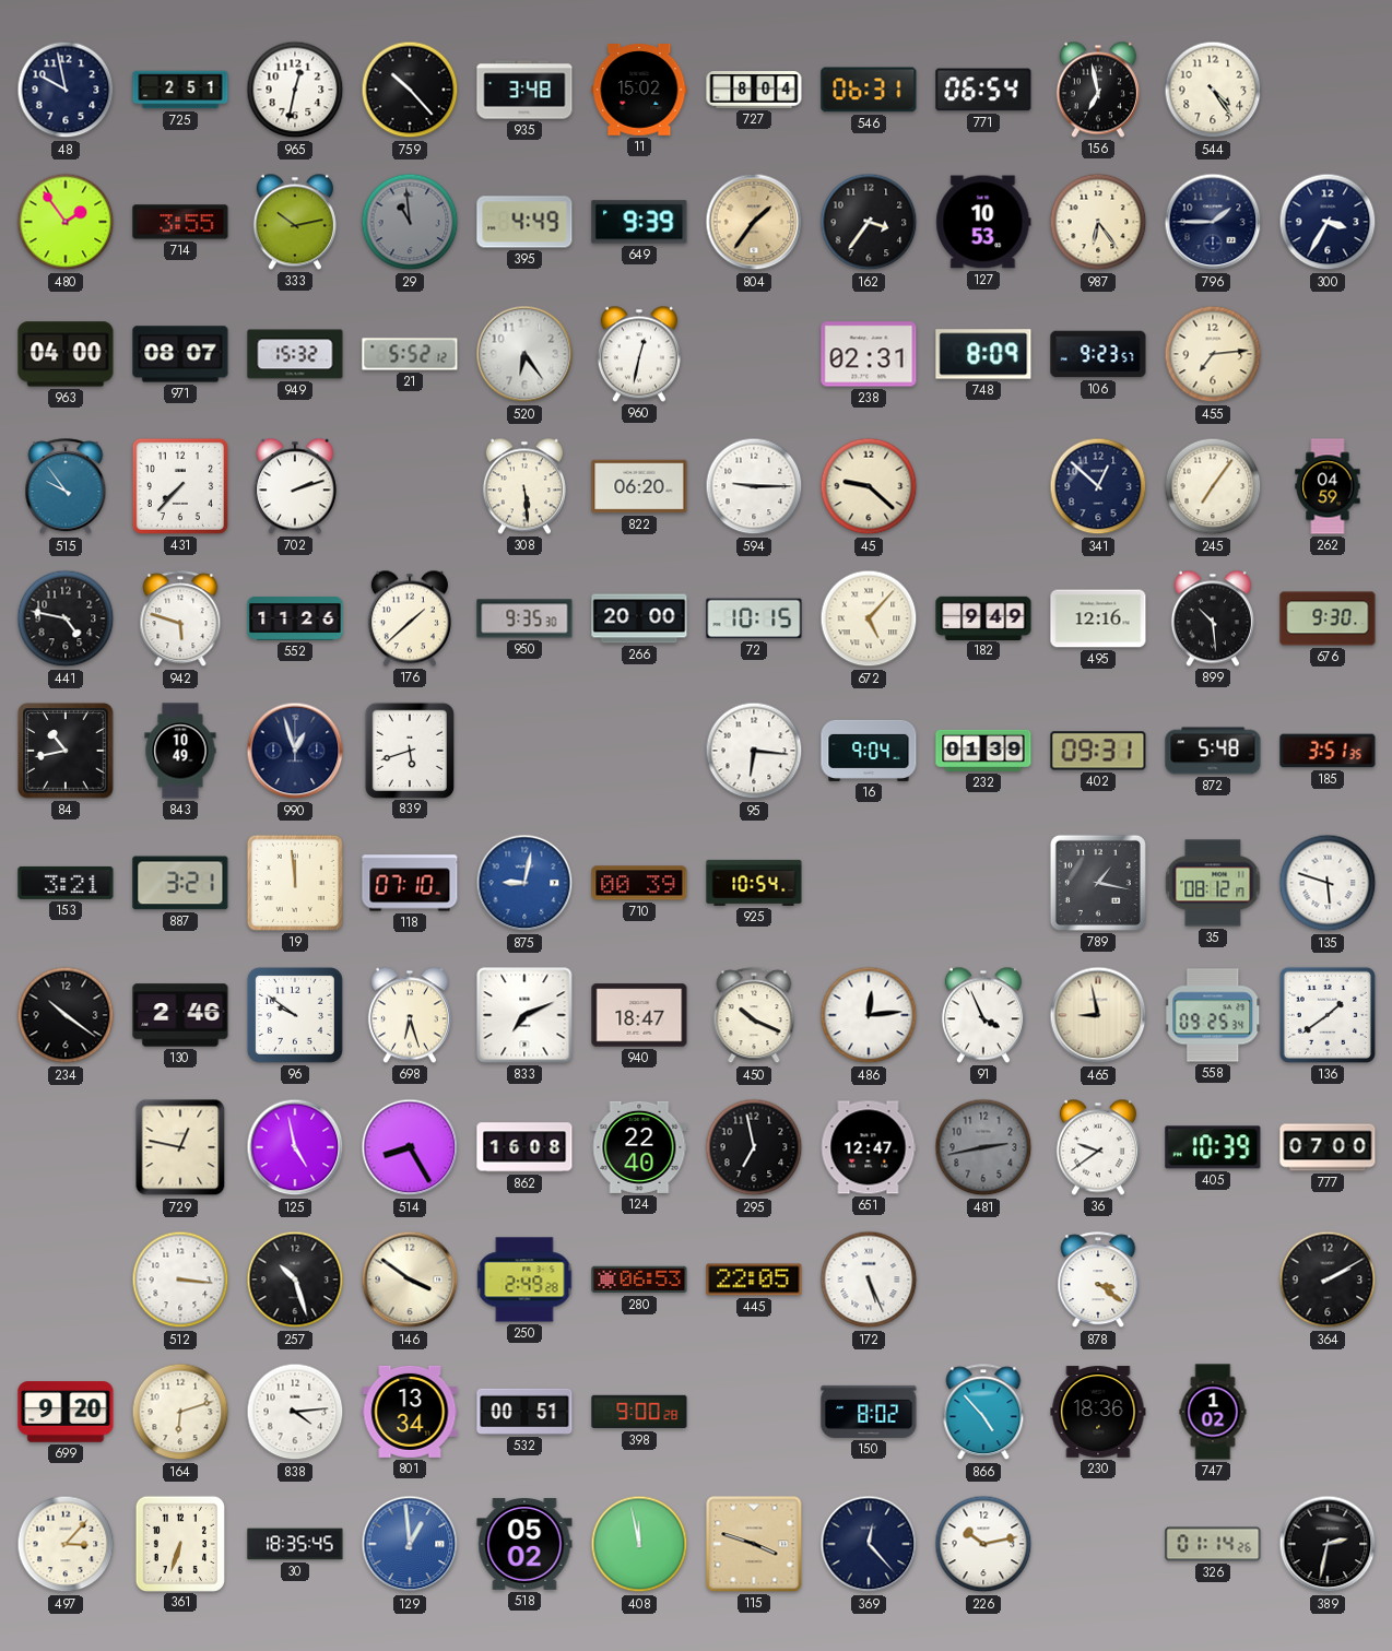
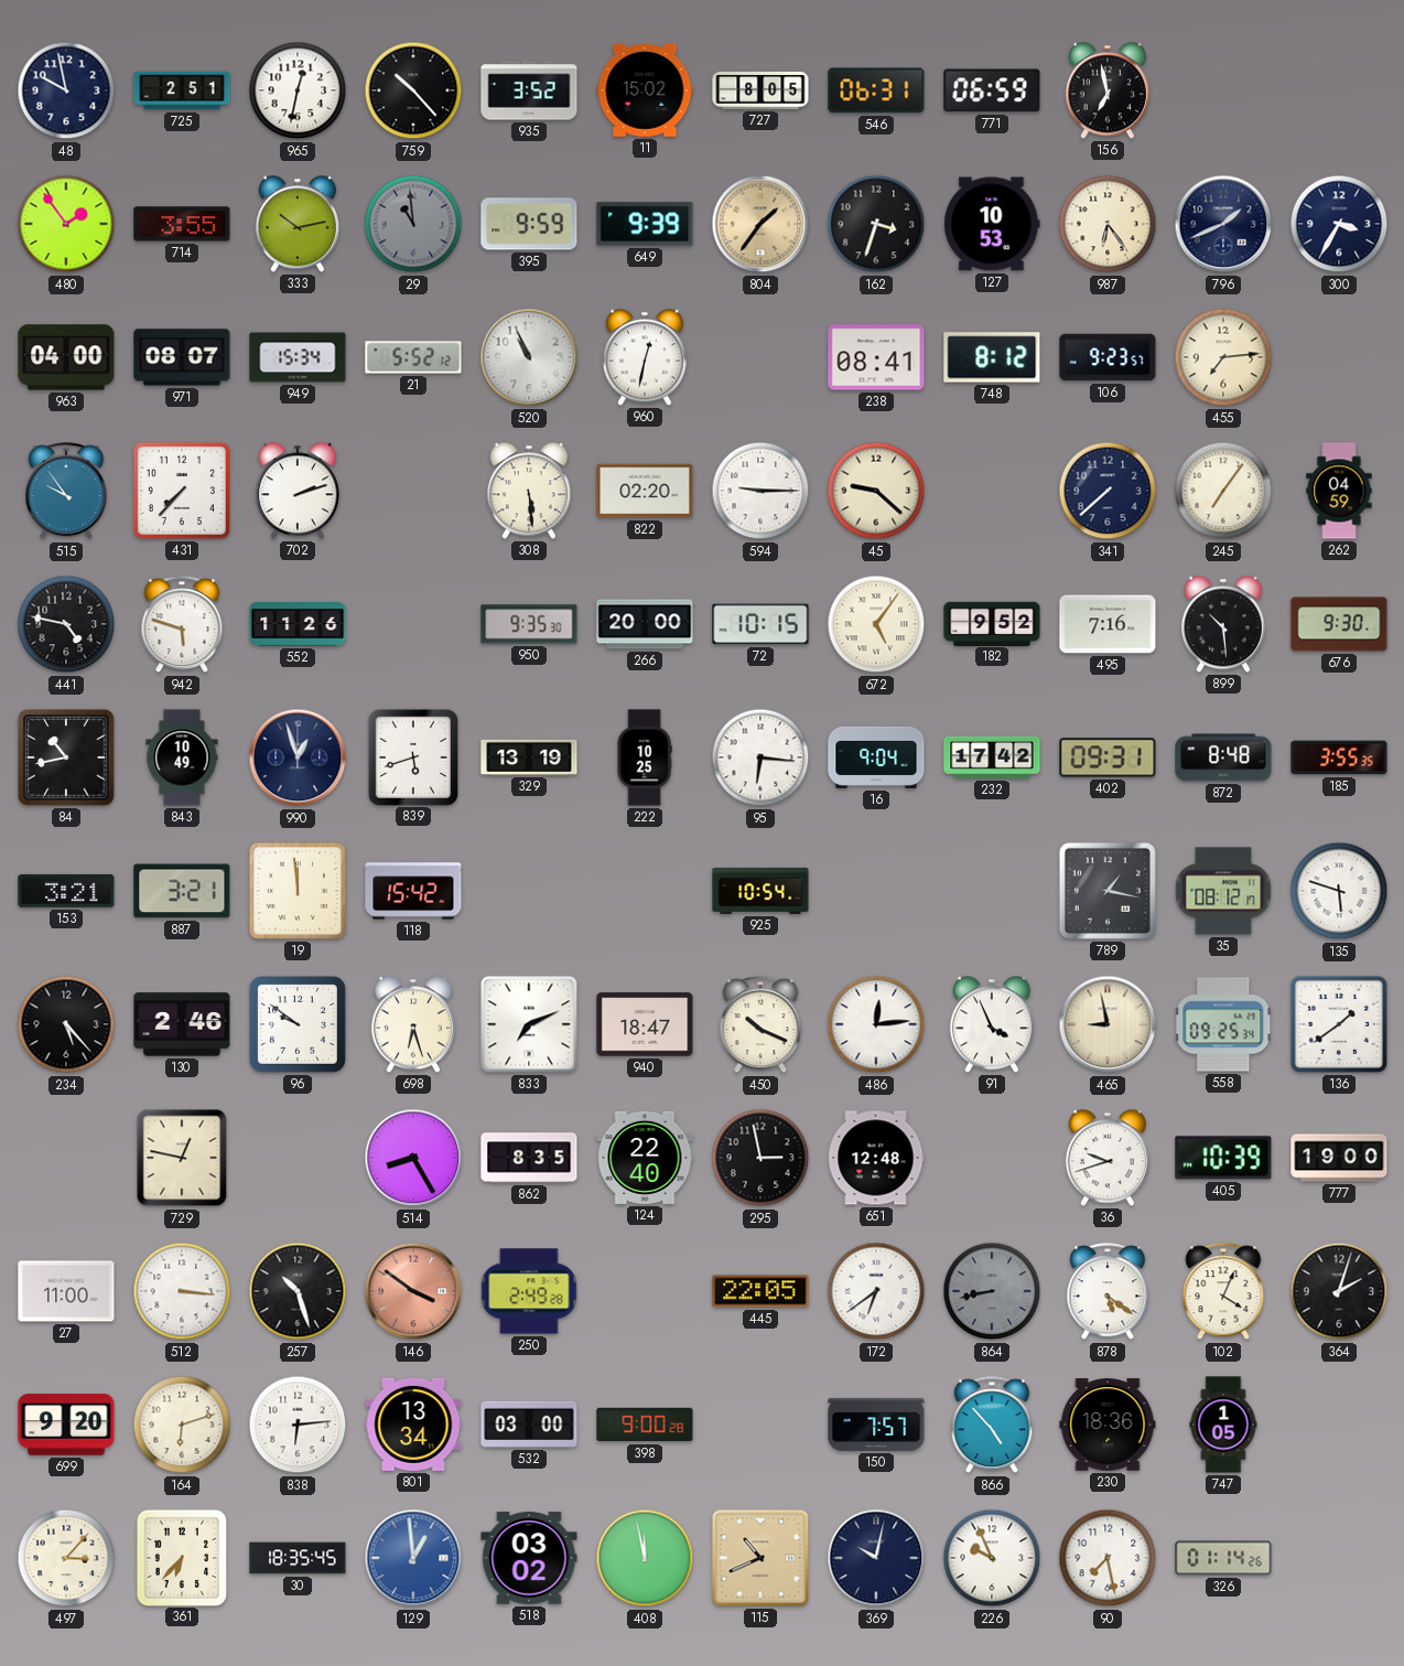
935: 3:48 -> 3:52
727: 8:04 -> 8:05
771: 06:54 -> 06:59
544: 4:24 -> none
395: 4:49 -> 9:59
162: 3:36 -> 3:33
796: 1:45 -> 1:41
949: 15:32 -> 15:34
520: 6:24 -> 10:56
238: 02:31 -> 08:41
748: 8:09 -> 8:12
822: 06:20 -> 02:20
341: 12:52 -> 7:38
176: 1:38 -> none
672: 5:07 -> 5:06
182: 9:49 -> 9:52
495: 12:16 -> 7:16
329: none -> 13:19
222: none -> 10:25
232: 01:39 -> 17:42
872: 5:48 -> 8:48
185: 3:51 -> 3:55
118: 07:10 -> 15:42
875: 9:02 -> none
710: 00:39 -> none
234: 10:21 -> 5:23
125: 4:58 -> none
862: 16:08 -> 8:35
295: 6:58 -> 2:58
651: 12:47 -> 12:48
481: 2:43 -> none
36: 9:39 -> 9:42
777: 07:00 -> 19:00
27: none -> 11:00
146 dial: cream -> salmon
280: 06:53 -> none
172: 5:26 -> 6:39
864: none -> 8:43
878: 3:21 -> 5:21
102: none -> 4:04
364: 2:10 -> 2:03
838: 4:14 -> 6:14
532: 00:51 -> 03:00
150: 8:02 -> 7:57
747: 1:02 -> 1:05
361: 6:33 -> 6:37
518: 05:02 -> 03:02
115: 3:48 -> 10:41
369: 12:23 -> 10:02
226: 10:13 -> 9:56
90: none -> 7:28
389: 2:32 -> none
